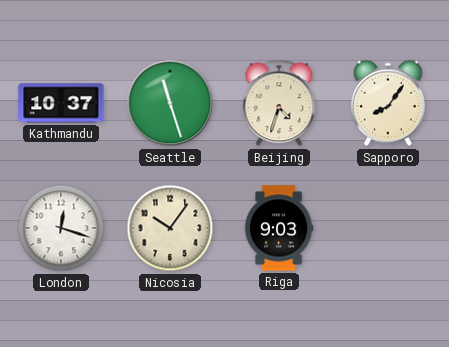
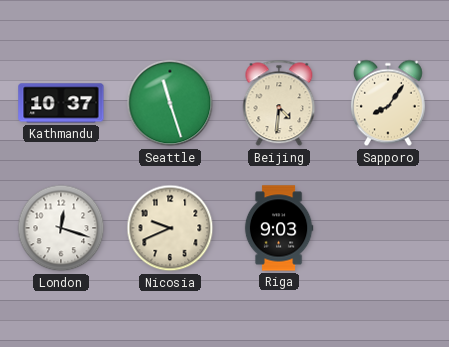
Beijing: 4:33 -> 4:31
Nicosia: 10:06 -> 9:41
